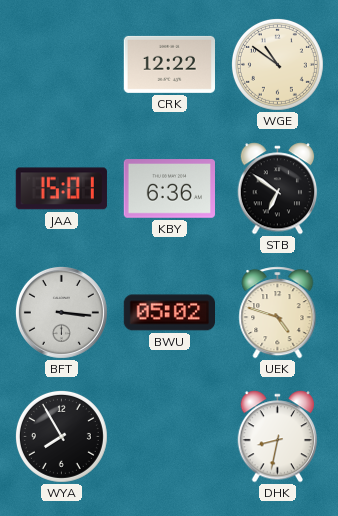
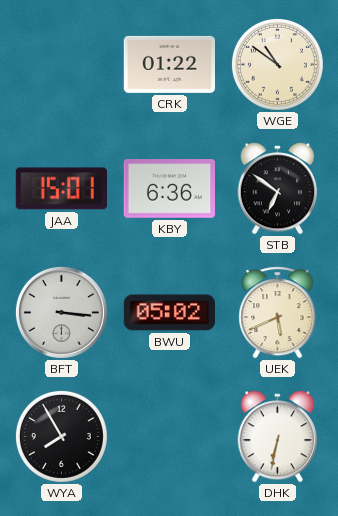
CRK: 12:22 -> 01:22
UEK: 4:48 -> 5:41
DHK: 8:32 -> 6:32
